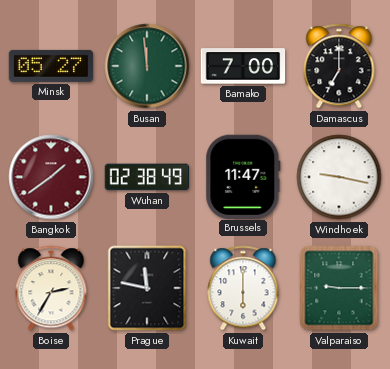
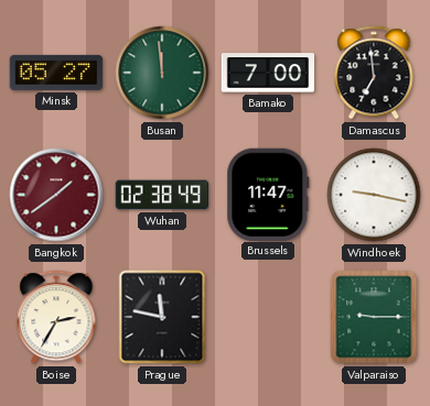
Damascus: 7:00 -> 6:59
Kuwait: 6:00 -> none
